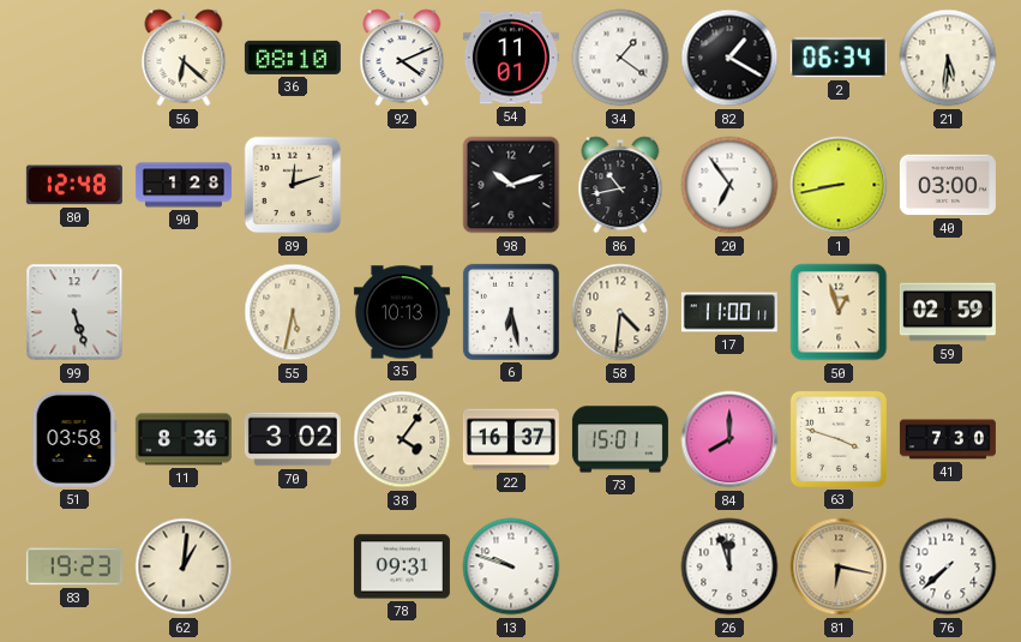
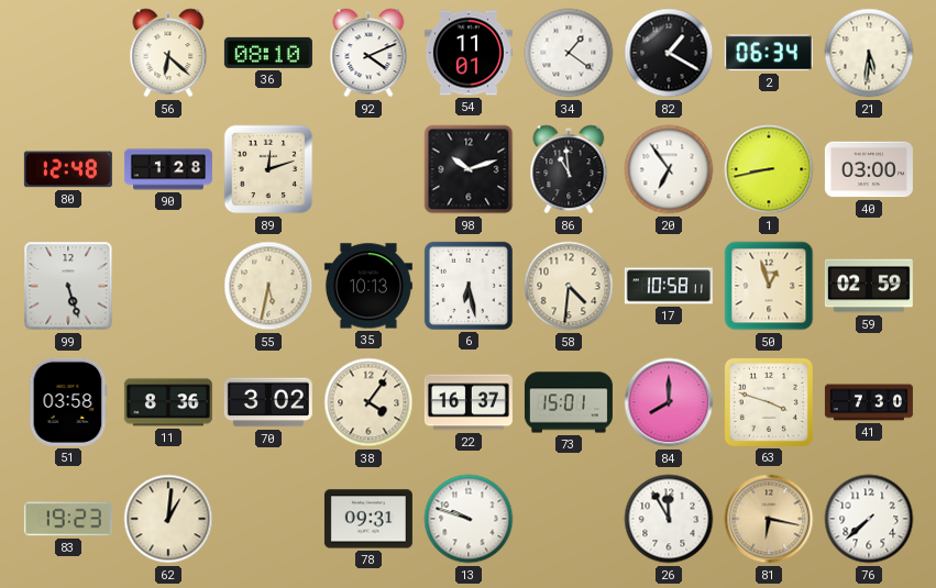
86: 10:43 -> 10:59
17: 11:00 -> 10:58
26: 11:57 -> 11:55
